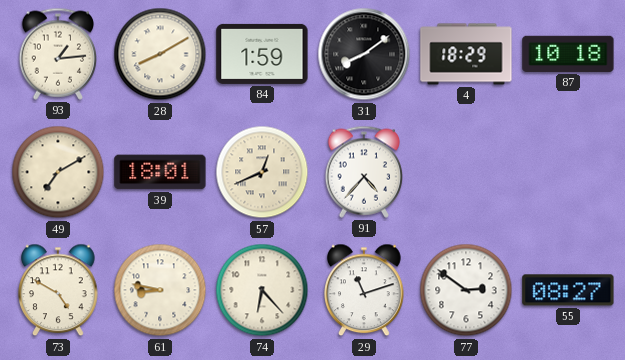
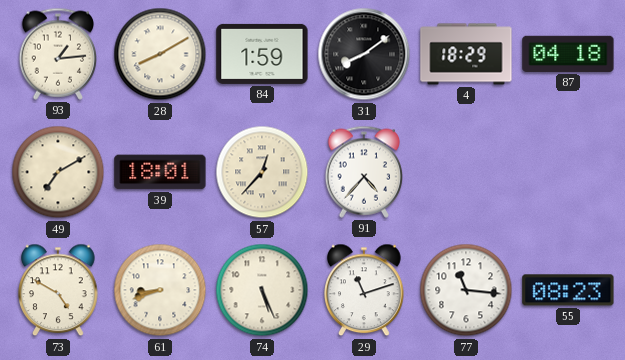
87: 10:18 -> 04:18
57: 12:41 -> 12:37
61: 8:47 -> 8:42
74: 6:23 -> 5:26
77: 2:51 -> 11:16
55: 08:27 -> 08:23
